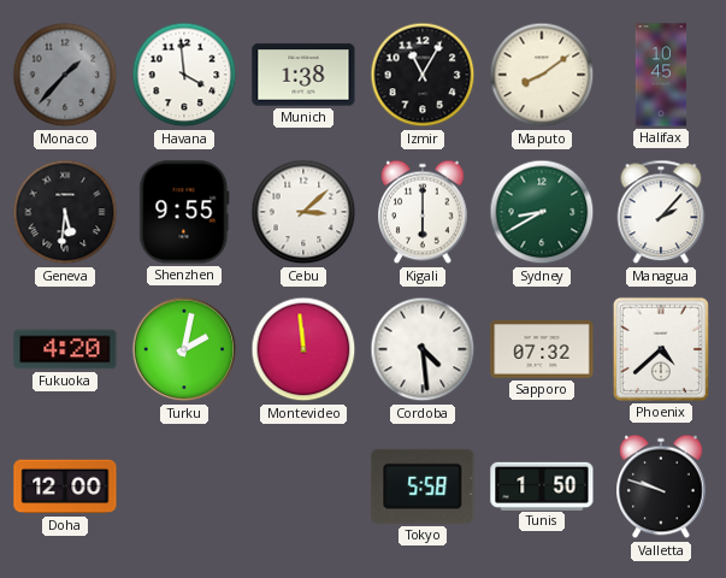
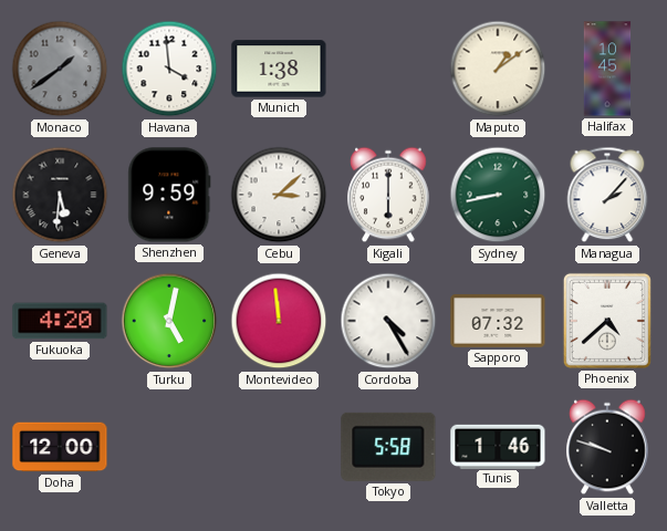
Monaco: 1:37 -> 1:39
Izmir: 11:05 -> none
Maputo: 8:09 -> 1:09
Shenzhen: 9:55 -> 9:59
Sydney: 8:40 -> 8:43
Turku: 2:02 -> 5:02
Cordoba: 4:29 -> 4:25
Tunis: 1:50 -> 1:46
